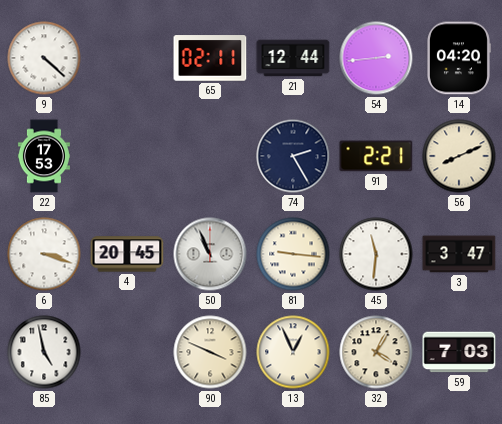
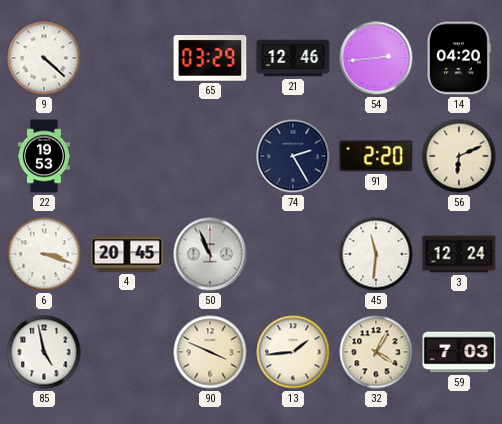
65: 02:11 -> 03:29
21: 12:44 -> 12:46
22: 17:53 -> 19:53
91: 2:21 -> 2:20
56: 8:11 -> 6:11
81: 9:16 -> none
3: 3:47 -> 12:24
13: 12:56 -> 1:44
